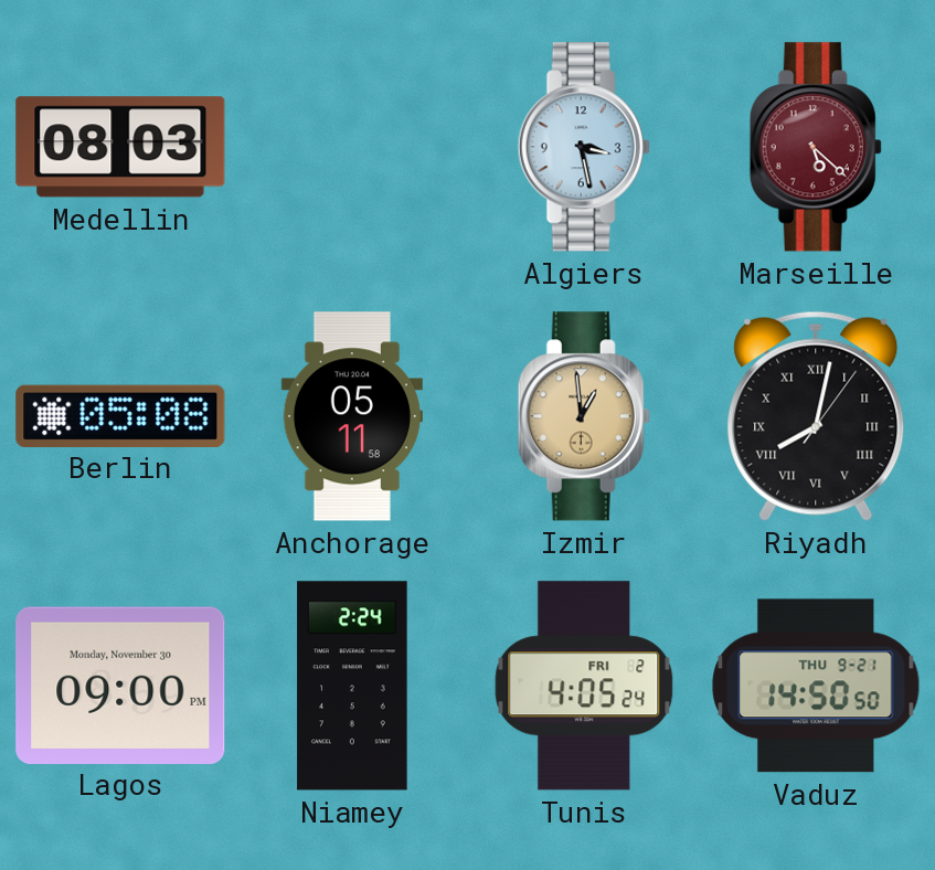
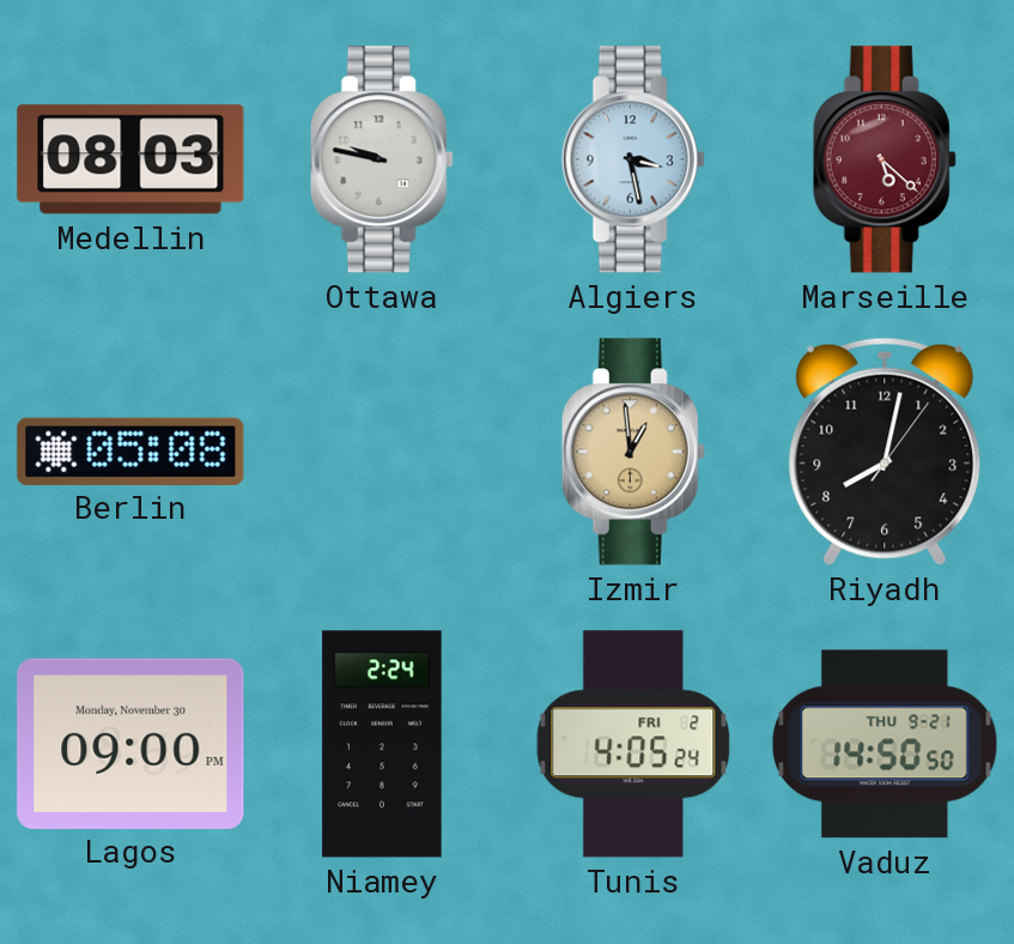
Ottawa: none -> 9:47
Anchorage: 05:11 -> none
Riyadh numerals: Roman -> Arabic
